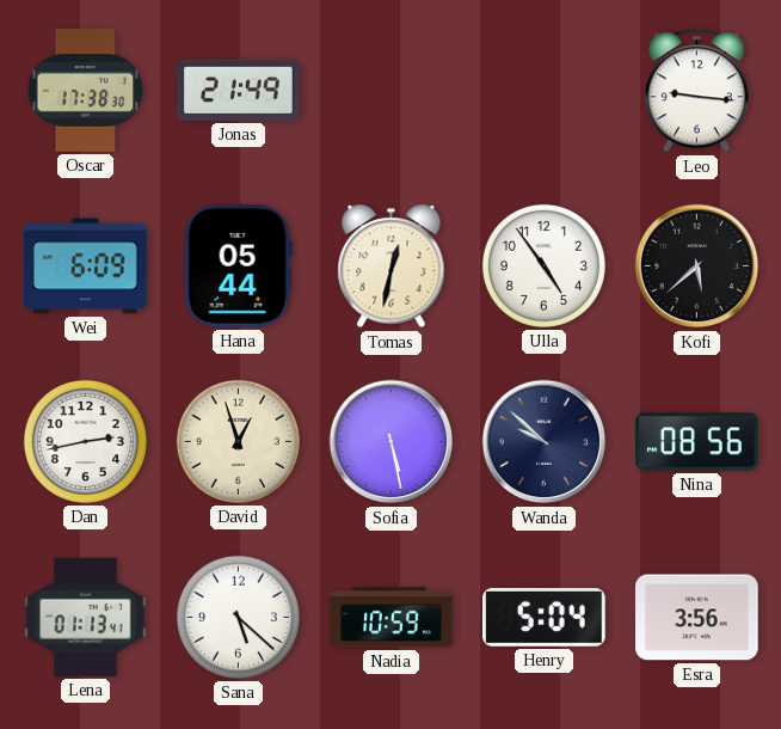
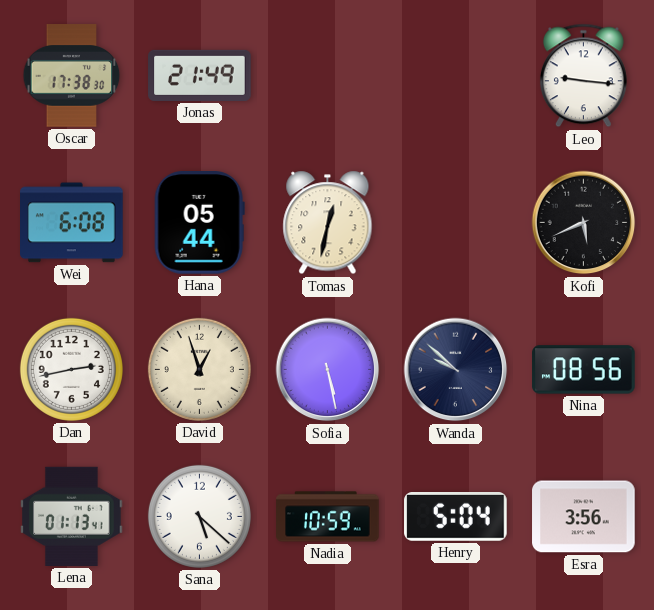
Wei: 6:09 -> 6:08
Ulla: 4:54 -> none
Kofi: 5:38 -> 5:41
